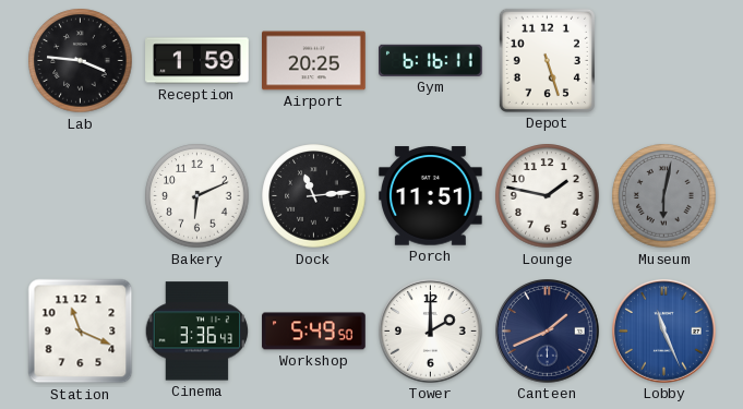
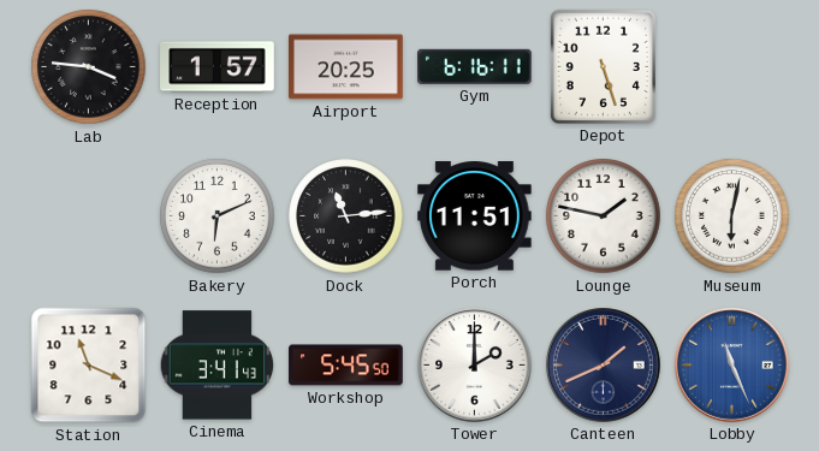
Reception: 1:59 -> 1:57
Museum dial: grey -> white
Cinema: 3:36 -> 3:41
Workshop: 5:49 -> 5:45
